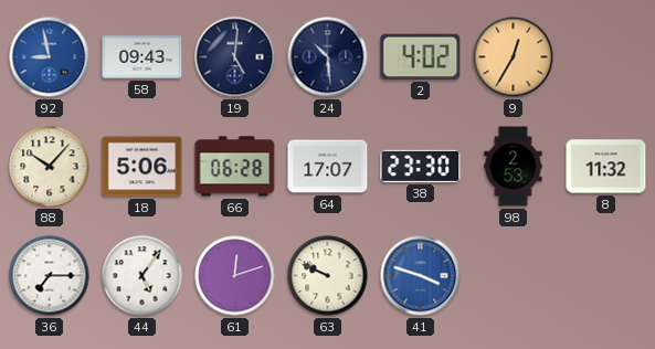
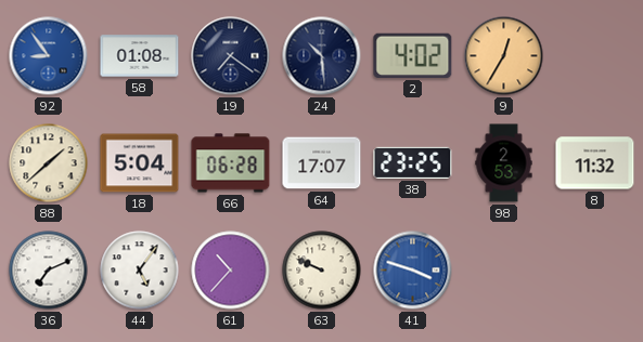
92: 8:58 -> 8:54
58: 09:43 -> 01:08
19: 5:01 -> 7:21
88: 10:07 -> 1:38
18: 5:06 -> 5:04
38: 23:30 -> 23:25
36: 7:15 -> 7:11
61: 12:12 -> 10:37
